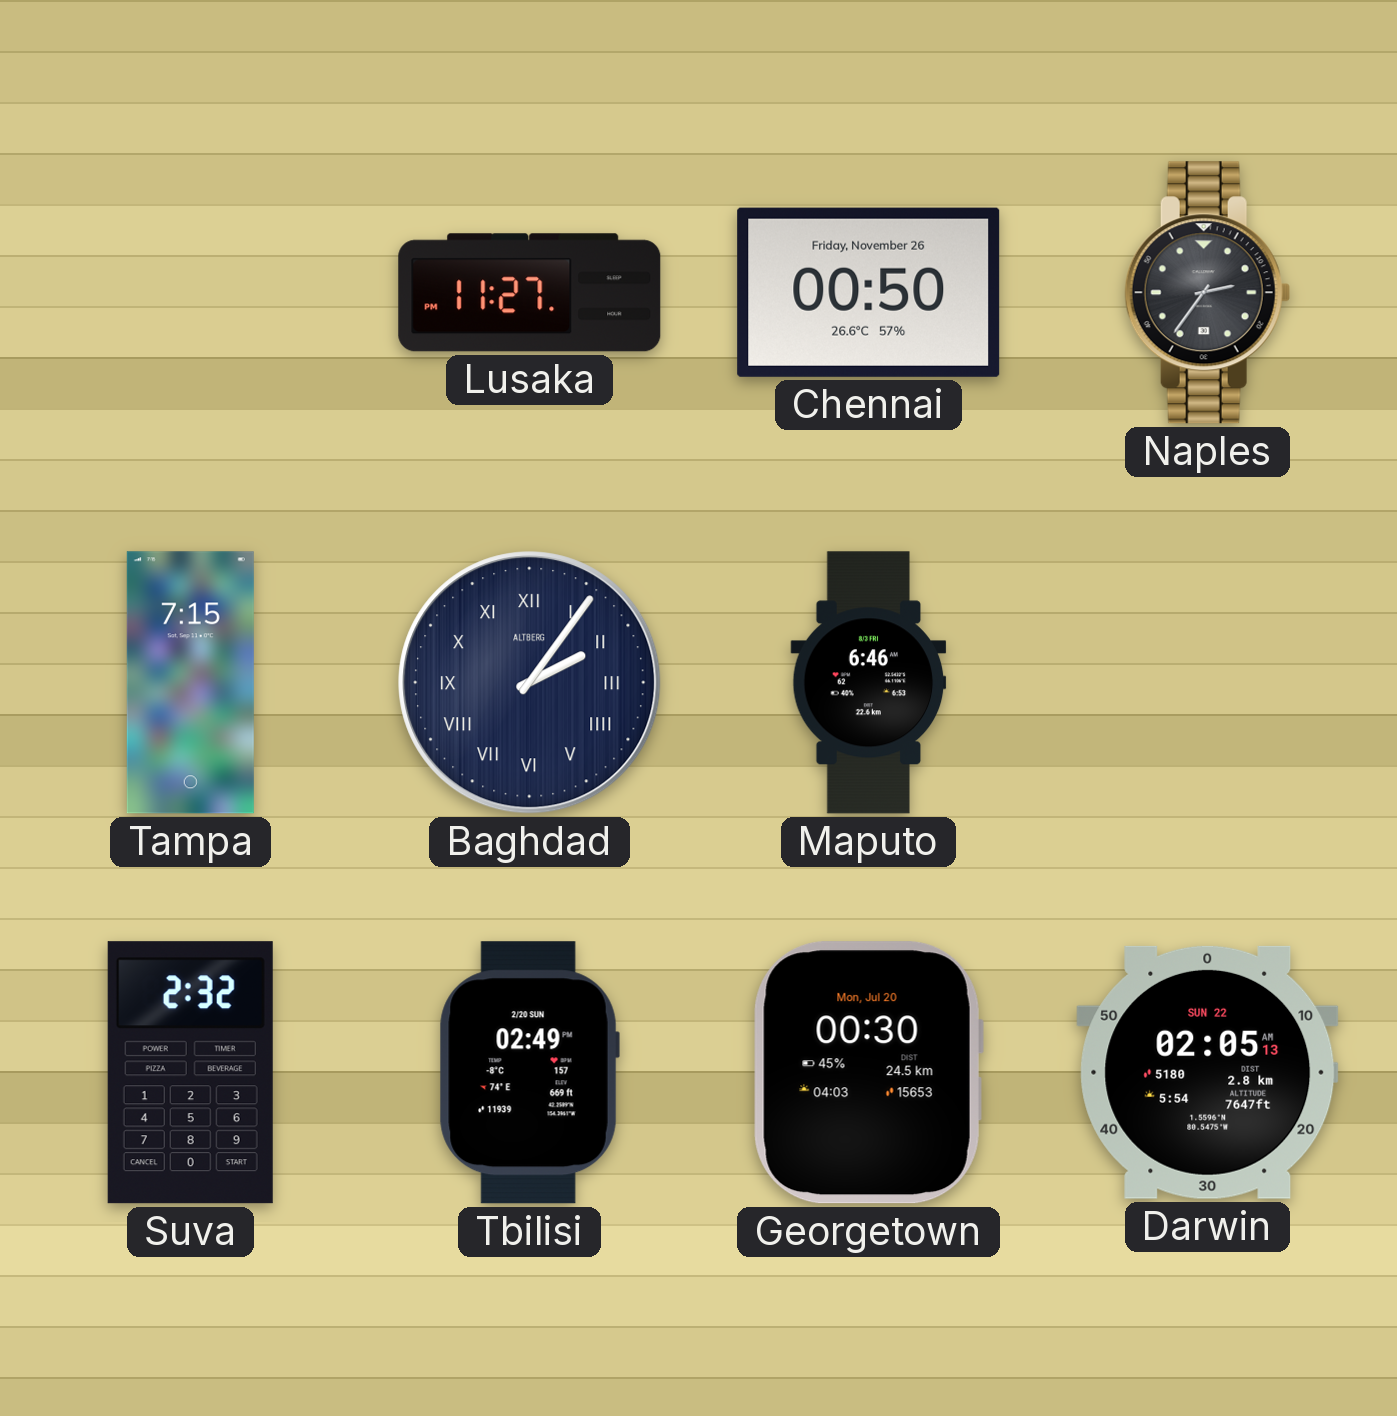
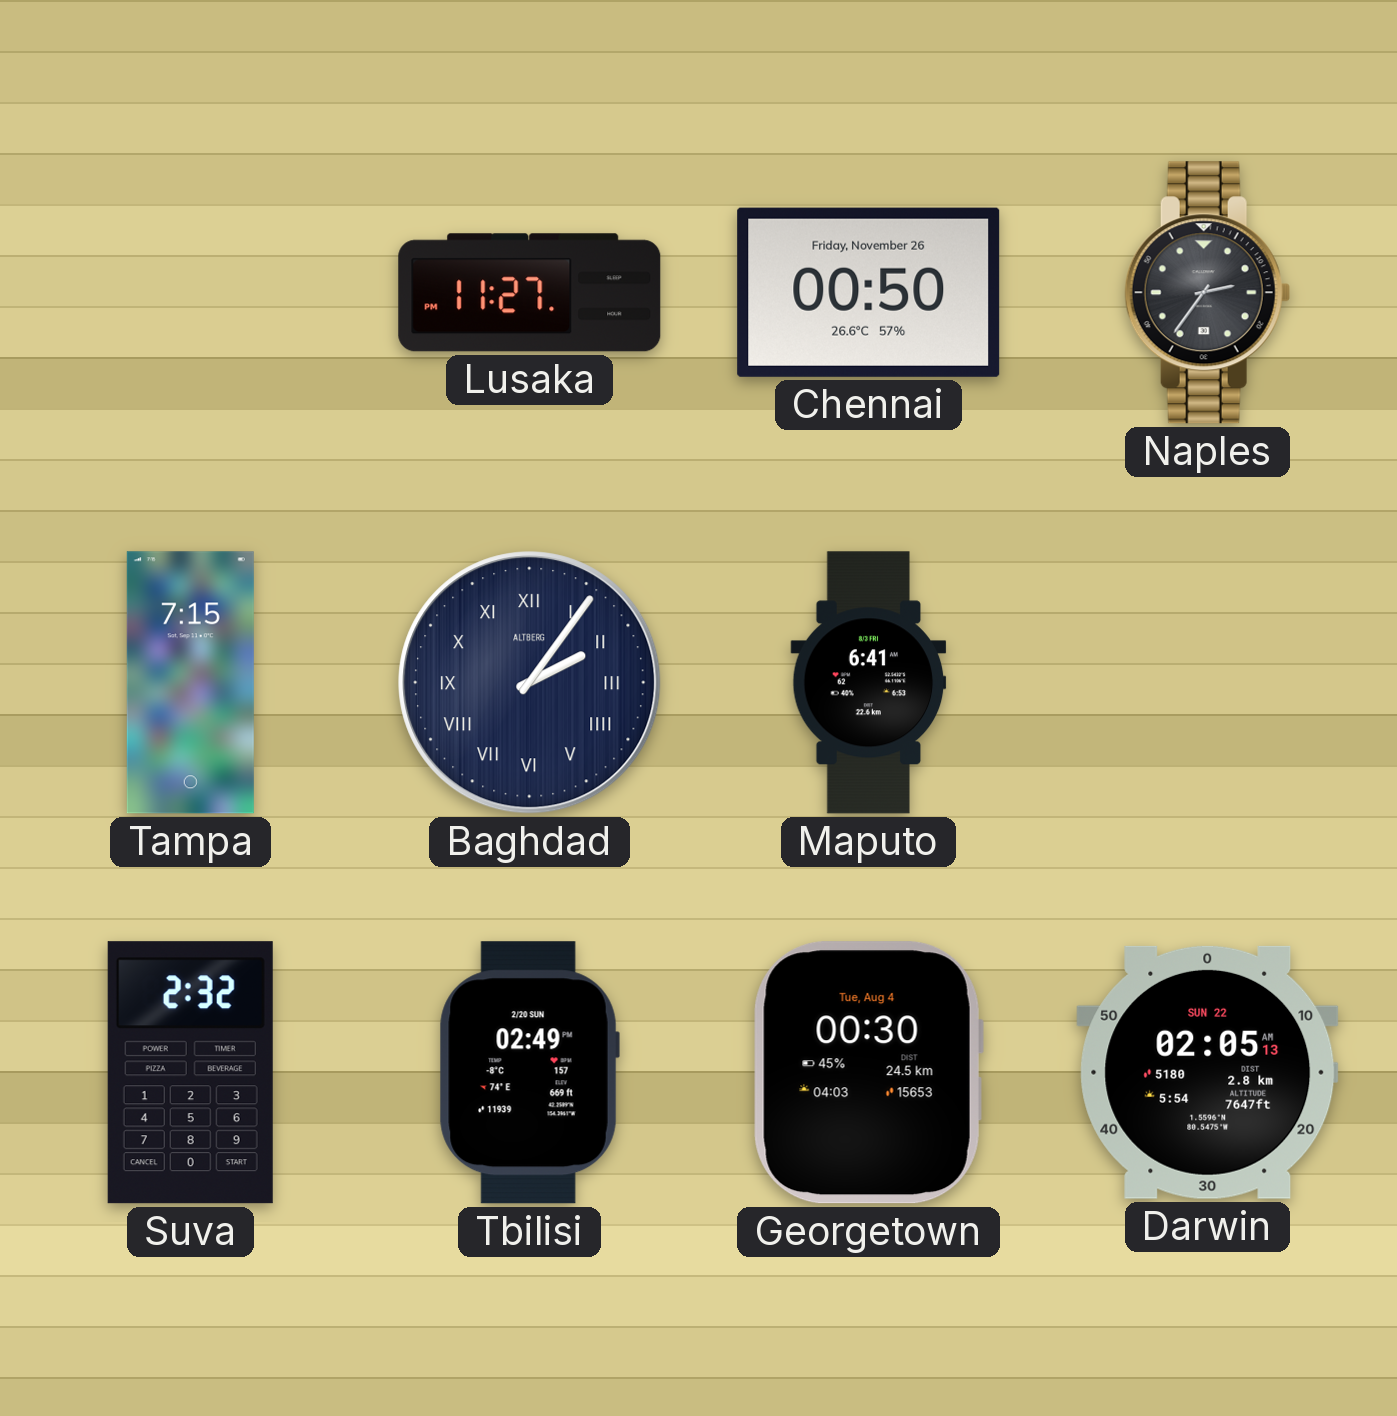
Maputo: 6:46 -> 6:41
Georgetown date: Mon, Jul 20 -> Tue, Aug 4
